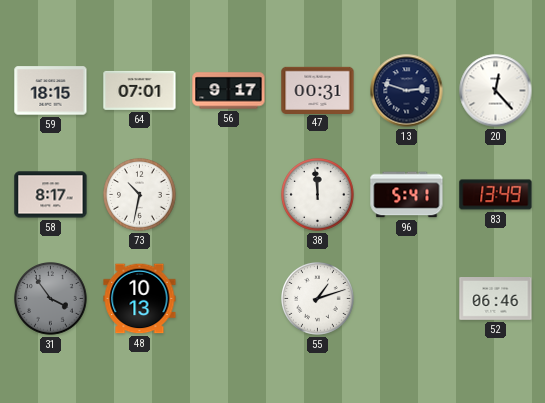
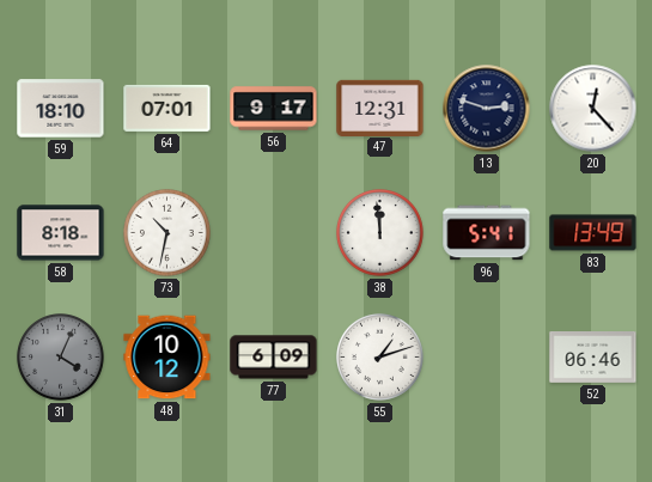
59: 18:15 -> 18:10
47: 00:31 -> 12:31
58: 8:17 -> 8:18
31: 3:54 -> 4:04
48: 10:13 -> 10:12
77: none -> 6:09
